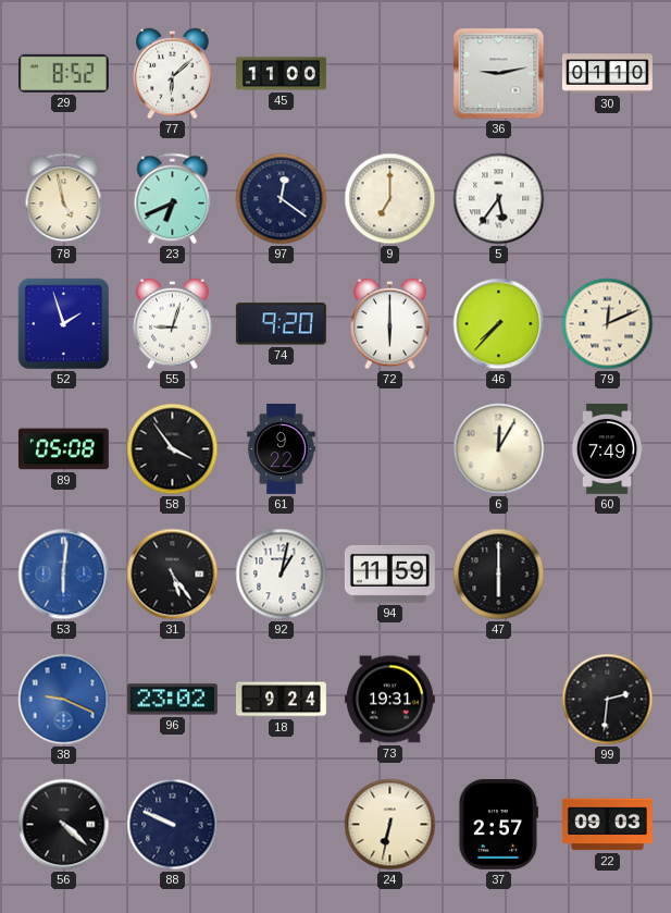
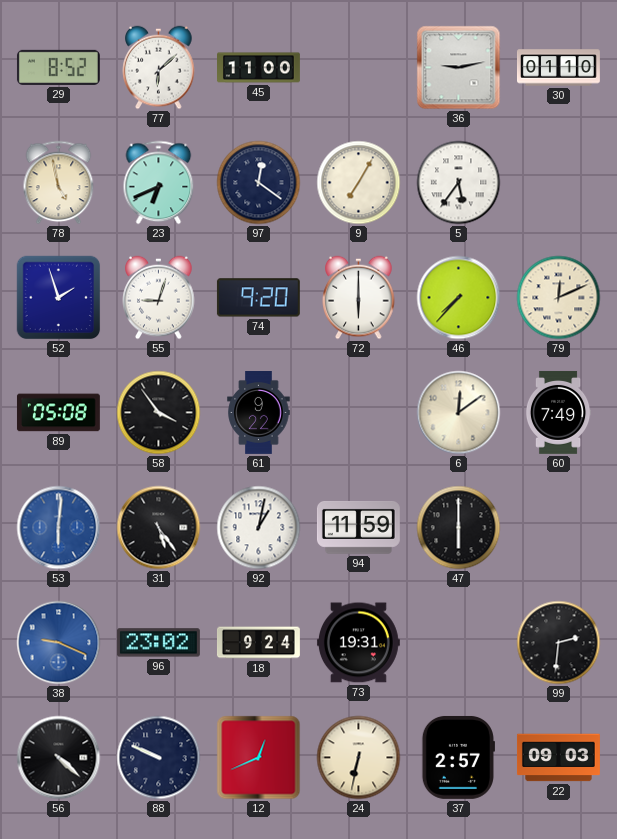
9: 7:00 -> 7:05
6: 12:05 -> 12:09
12: none -> 12:41
